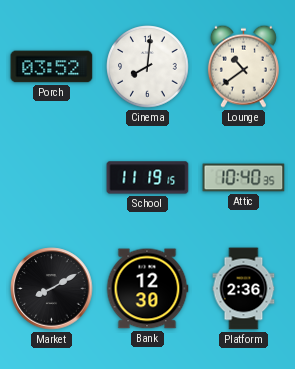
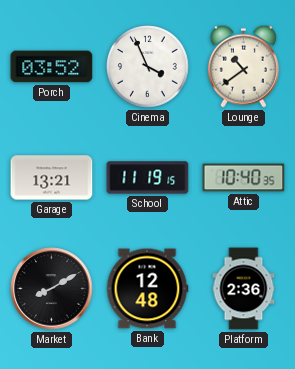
Cinema: 8:01 -> 3:56
Garage: none -> 13:21
Bank: 12:30 -> 12:48
